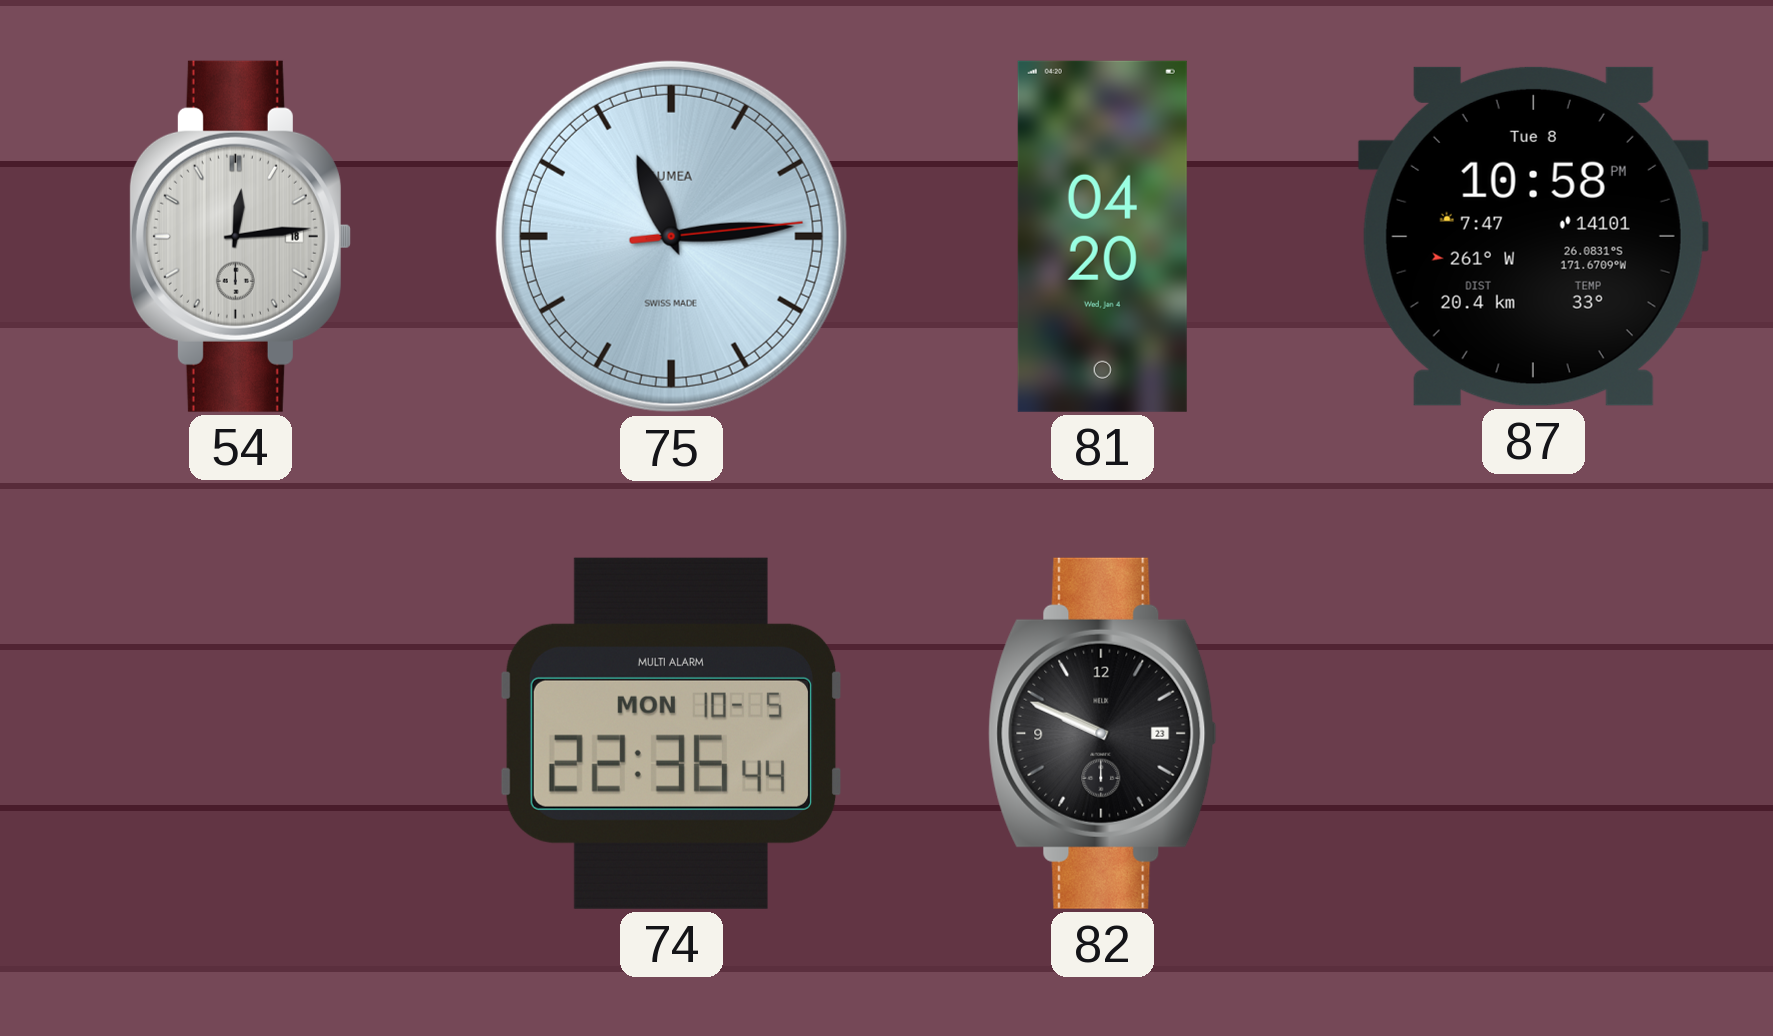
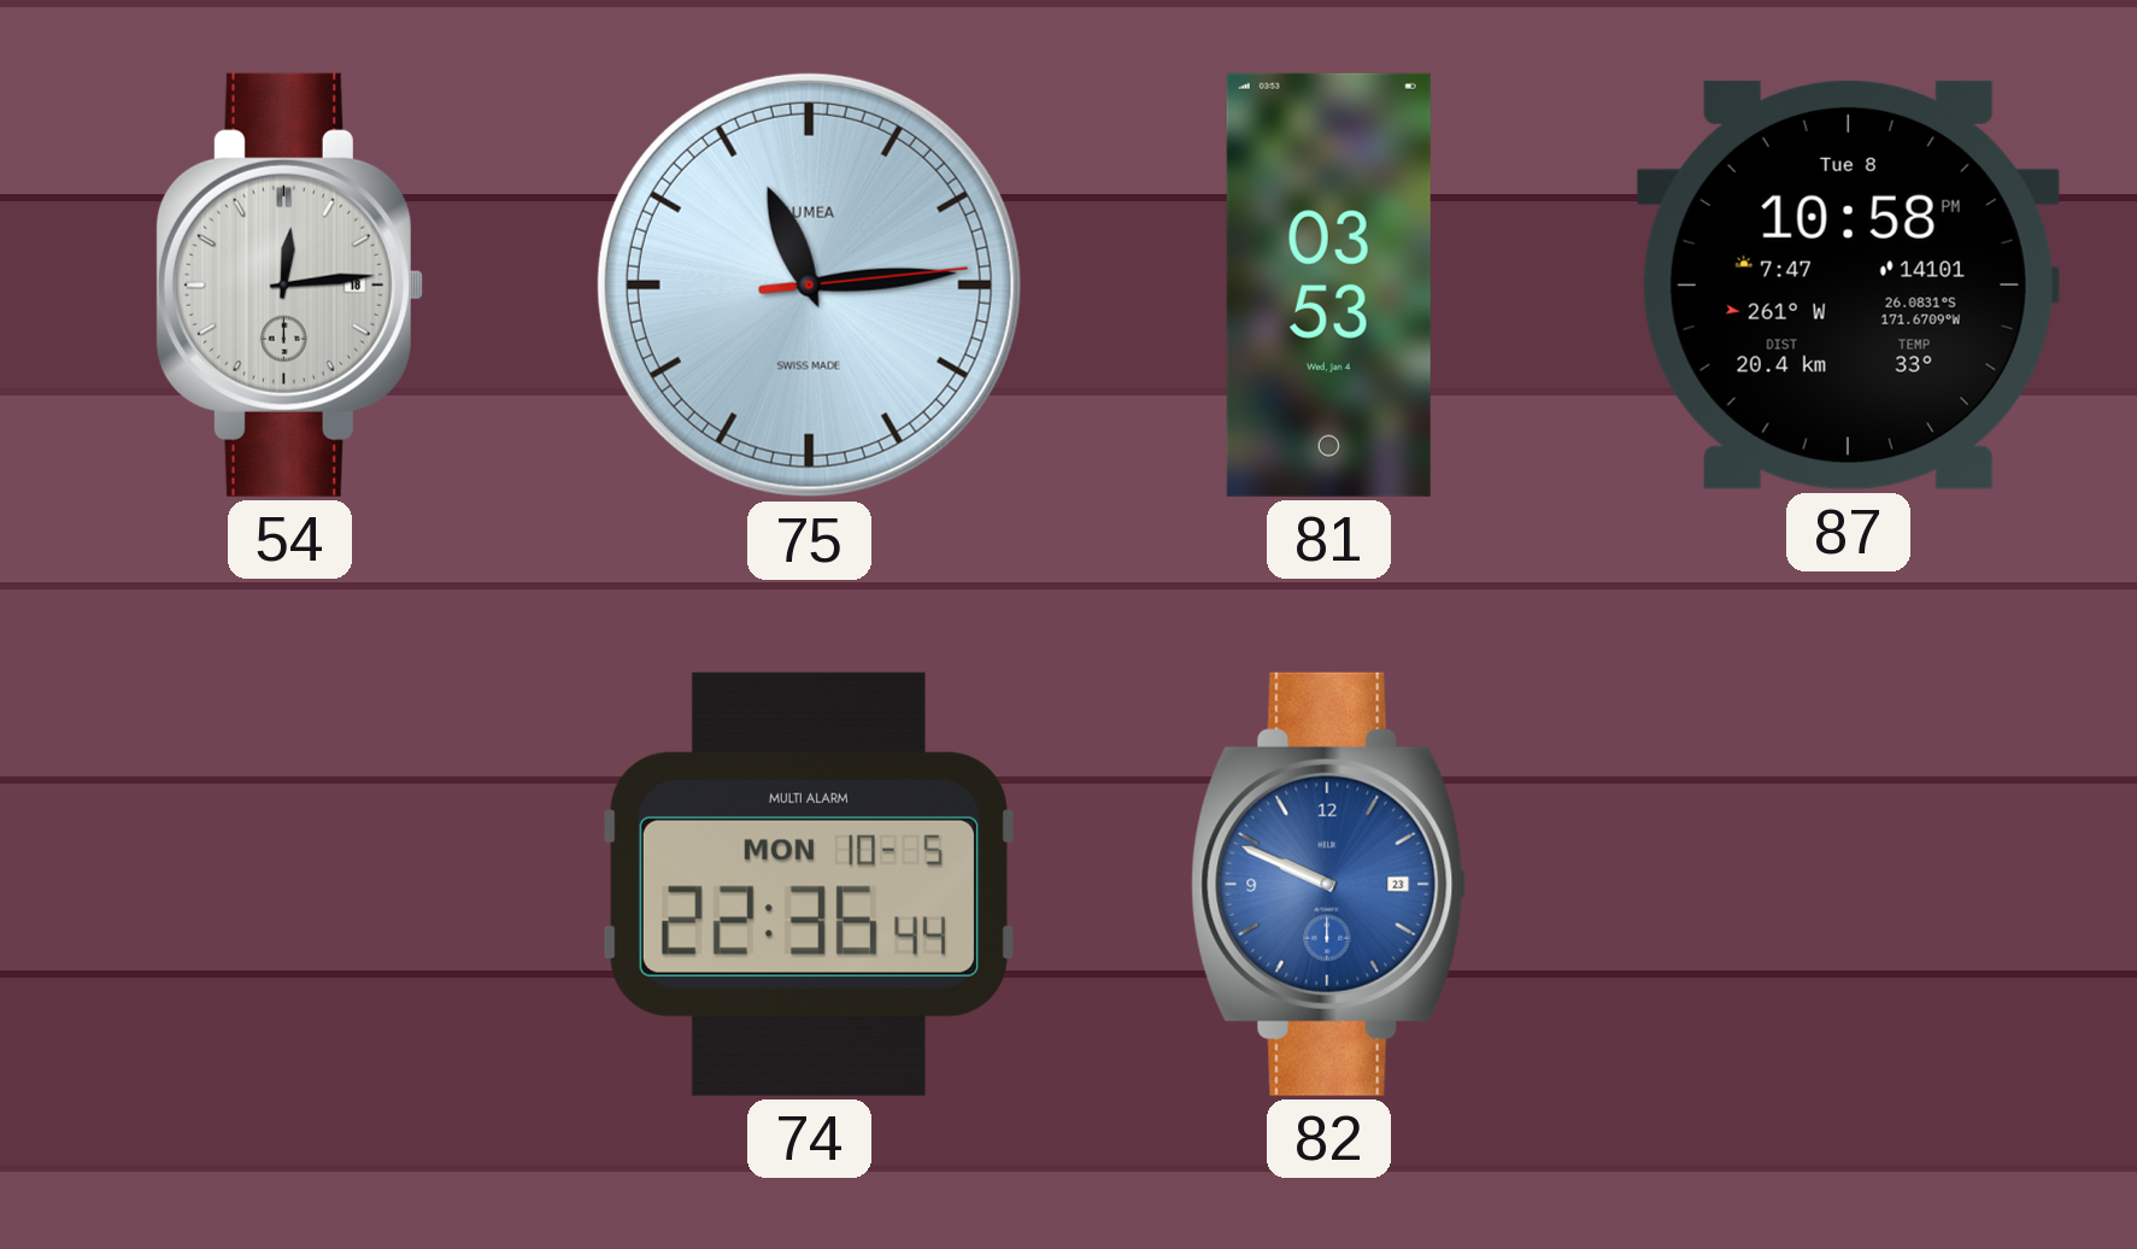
81: 04:20 -> 03:53
82 dial: black -> blue
